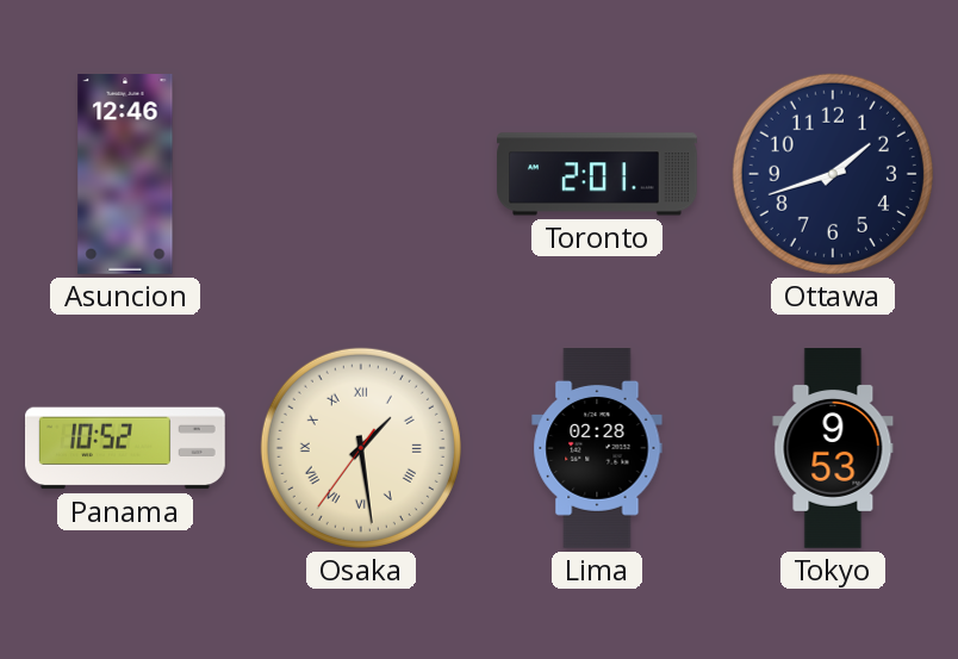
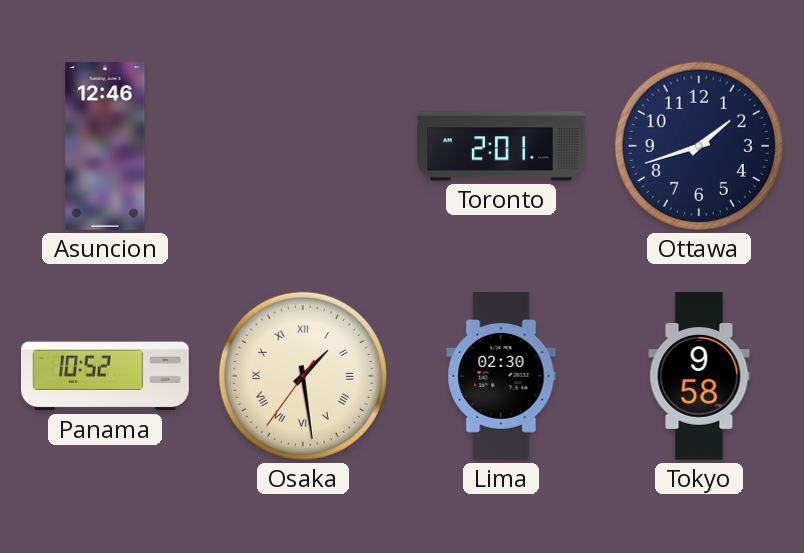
Lima: 02:28 -> 02:30
Tokyo: 9:53 -> 9:58
